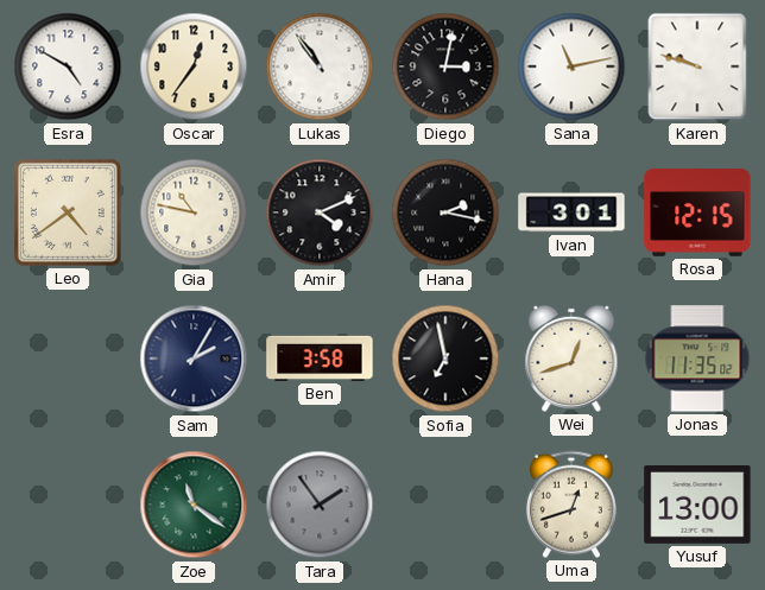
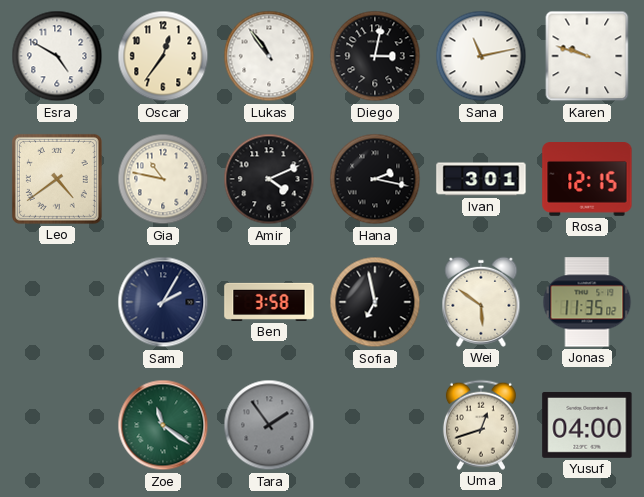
Wei: 12:42 -> 5:51
Yusuf: 13:00 -> 04:00
